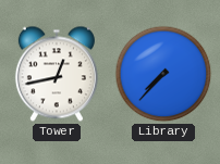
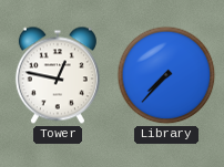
Tower: 12:43 -> 12:47
